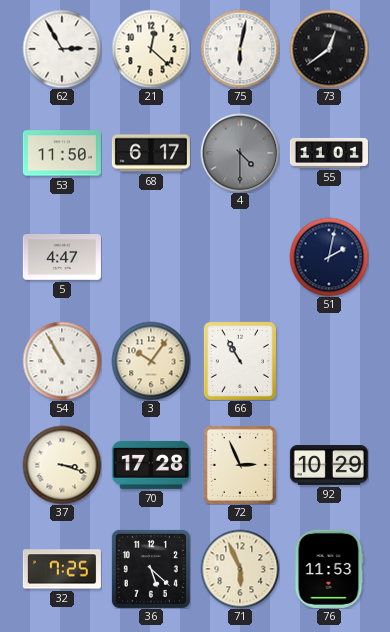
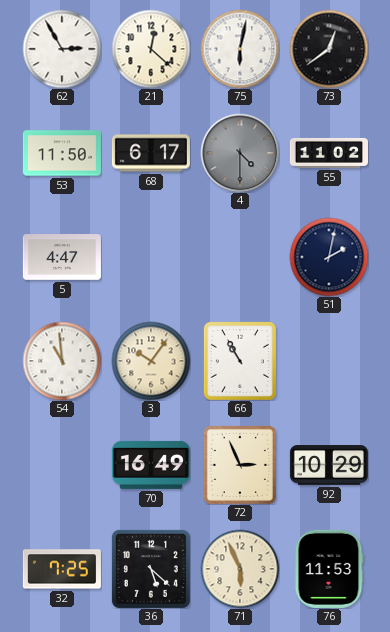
55: 11:01 -> 11:02
54: 10:55 -> 10:59
37: 3:18 -> none
70: 17:28 -> 16:49
